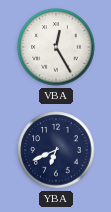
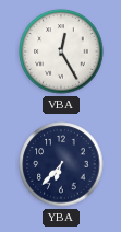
YBA: 6:41 -> 6:37
